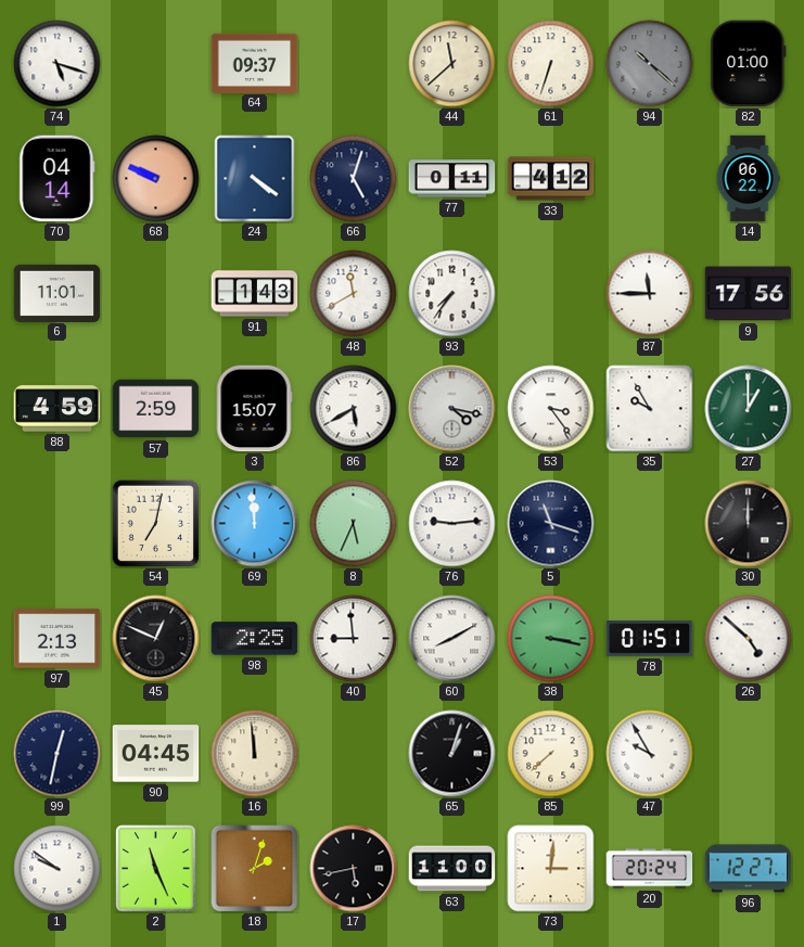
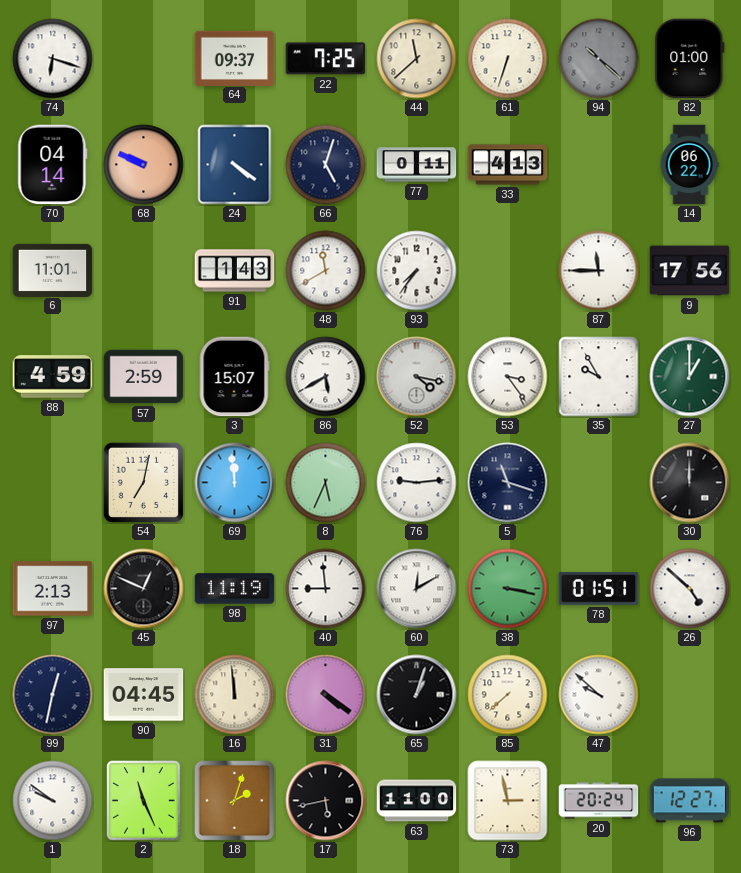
74: 5:18 -> 6:18
22: none -> 7:25
33: 4:12 -> 4:13
98: 2:25 -> 11:19
60: 8:10 -> 12:10
31: none -> 4:21
47: 9:55 -> 9:52
73: 3:01 -> 2:58
